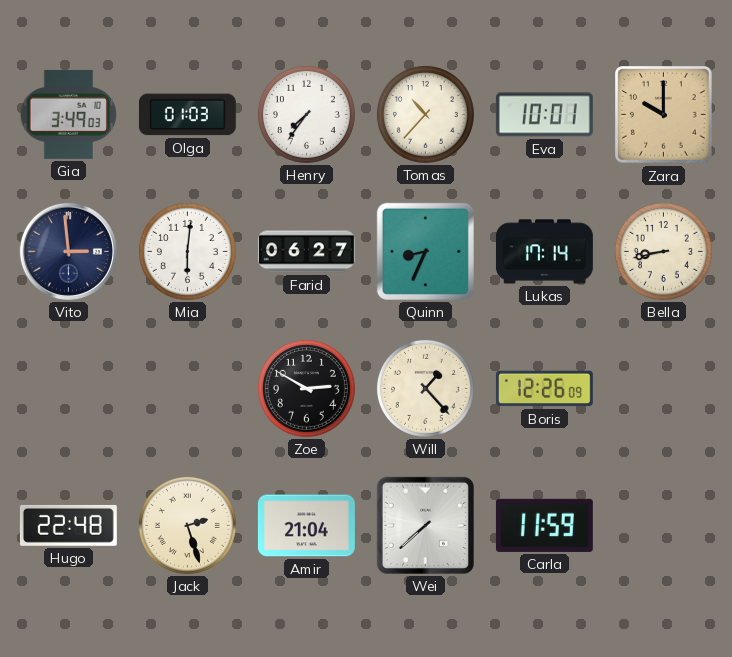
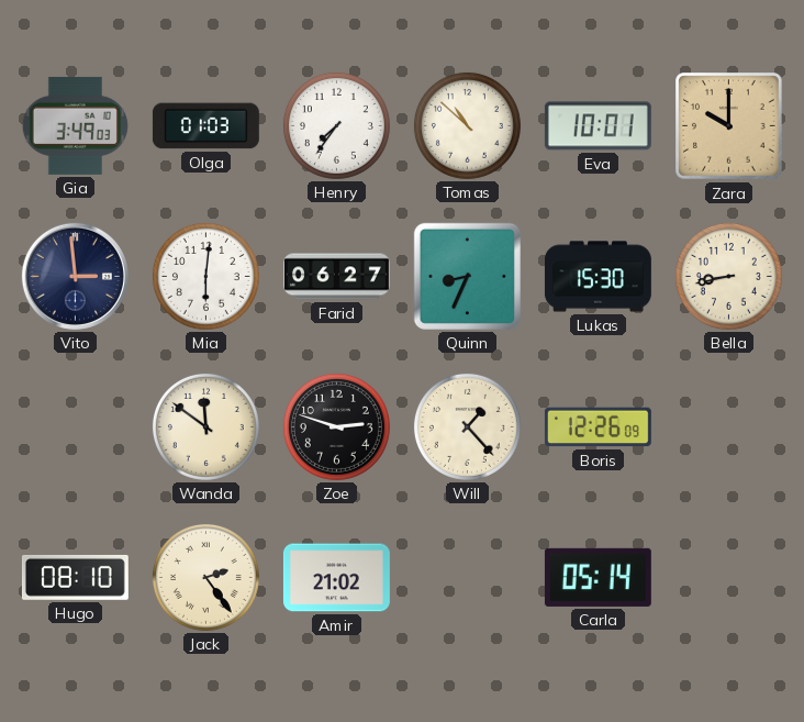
Tomas: 10:37 -> 10:52
Lukas: 17:14 -> 15:30
Wanda: none -> 11:51
Zoe: 2:50 -> 2:48
Hugo: 22:48 -> 08:10
Jack: 2:27 -> 2:24
Amir: 21:04 -> 21:02
Wei: 7:38 -> none
Carla: 11:59 -> 05:14
